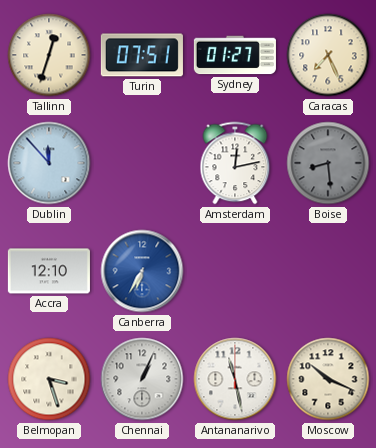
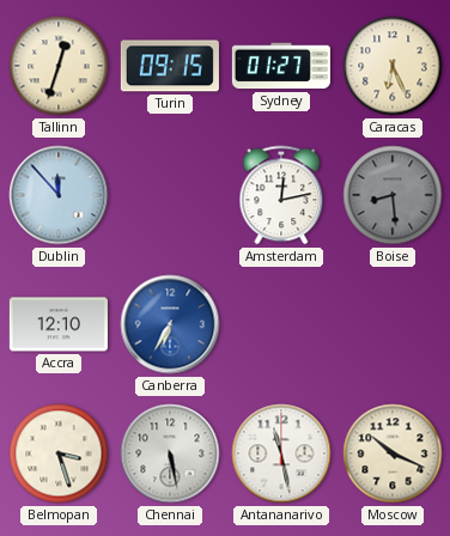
Turin: 07:51 -> 09:15
Caracas: 7:26 -> 6:26
Chennai: 1:04 -> 5:28
